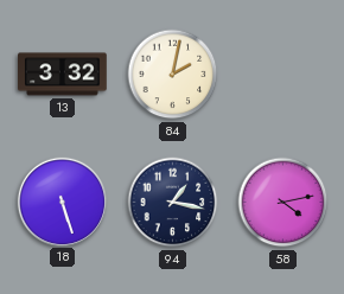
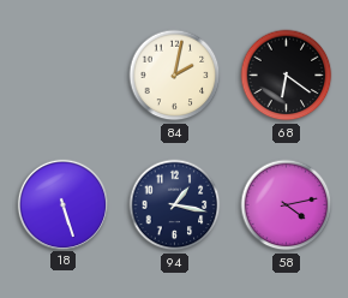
13: 3:32 -> none
68: none -> 6:21
